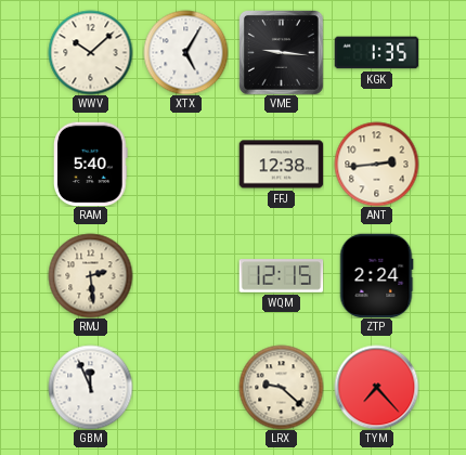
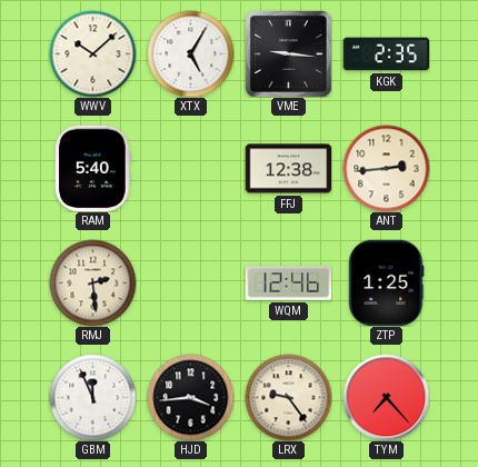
KGK: 1:35 -> 2:35
WQM: 12:15 -> 12:46
ZTP: 2:24 -> 1:25
HJD: none -> 3:44
LRX: 9:22 -> 9:24
